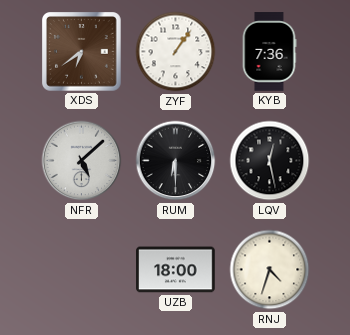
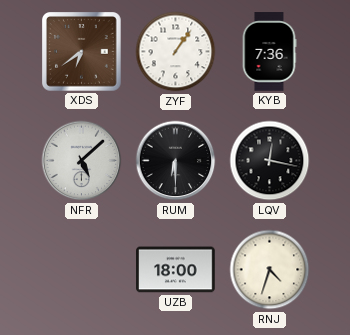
LQV: 12:28 -> 12:17
